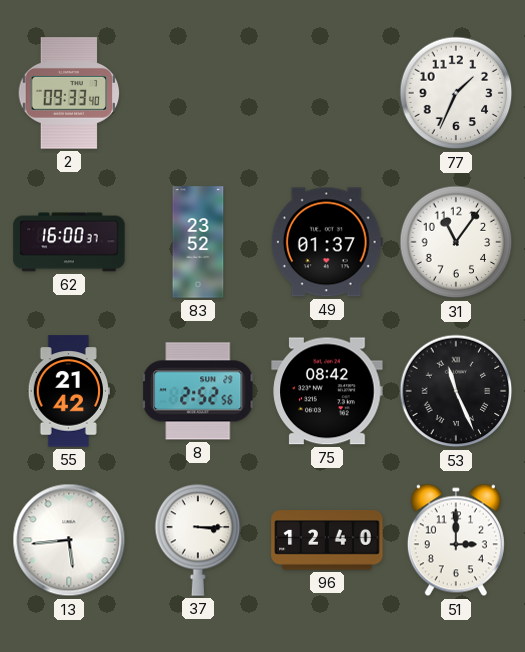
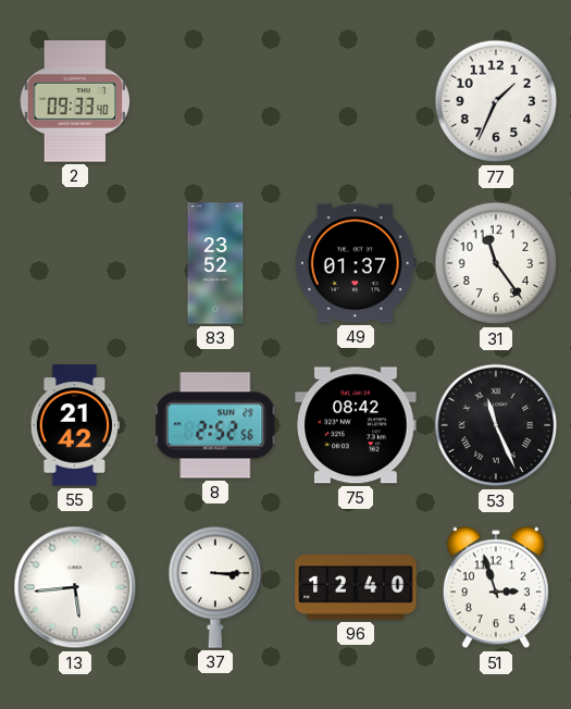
62: 16:00 -> none
31: 11:06 -> 11:24
51: 3:00 -> 2:57
